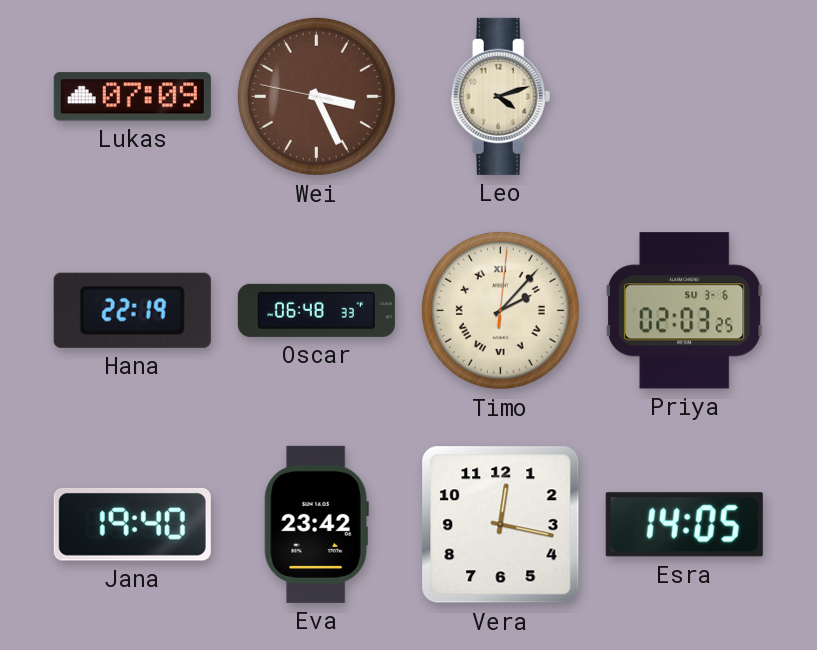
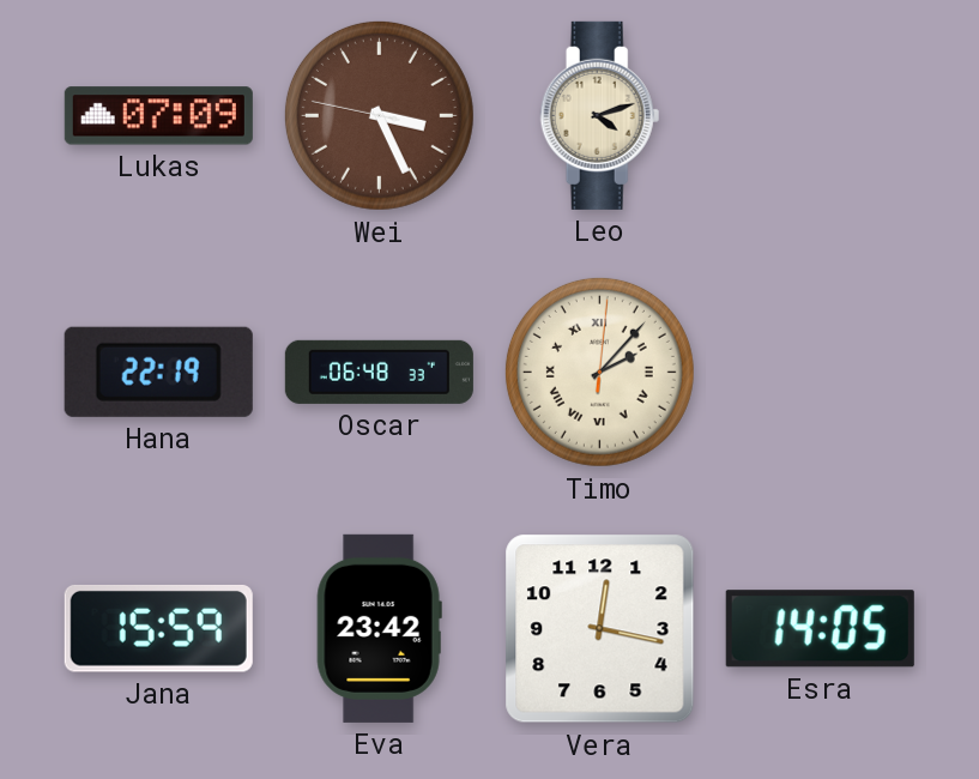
Priya: 02:03 -> none
Jana: 19:40 -> 15:59
